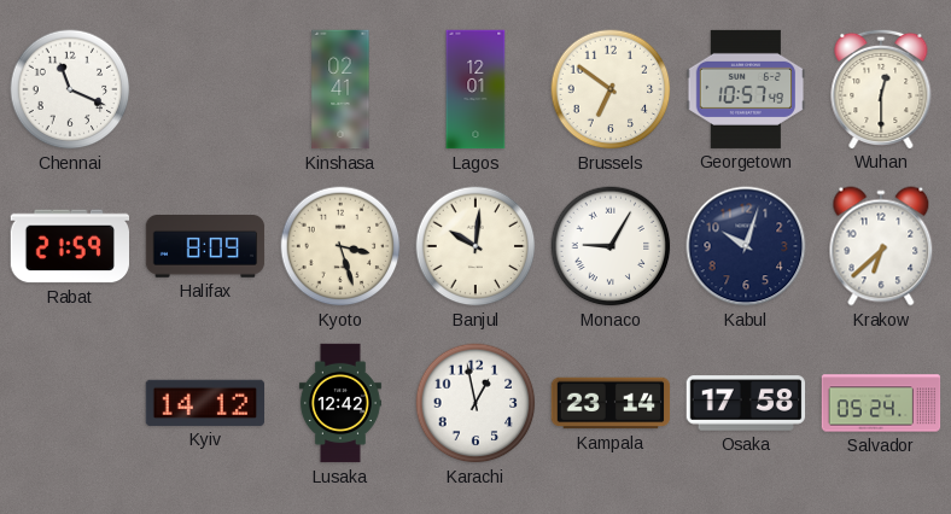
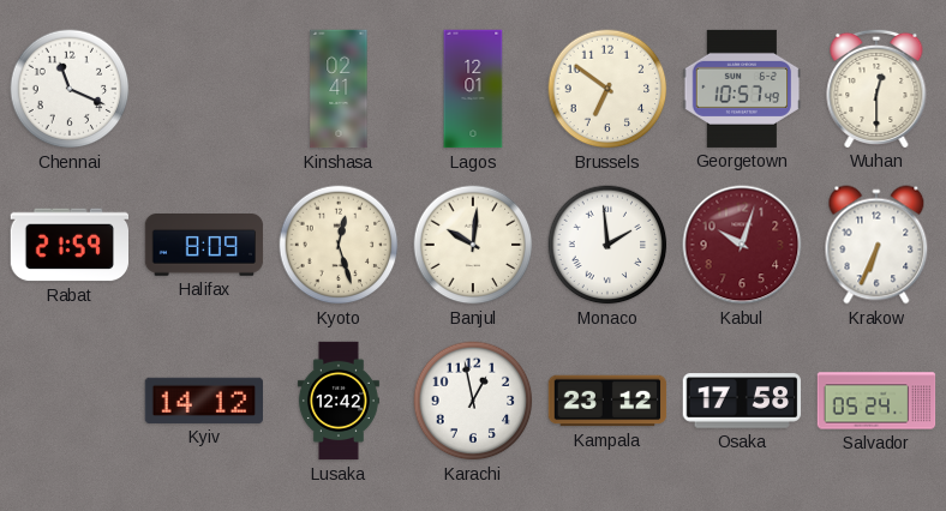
Kyoto: 3:27 -> 12:27
Monaco: 9:05 -> 1:59
Kabul dial: navy -> burgundy
Krakow: 6:38 -> 6:34
Kampala: 23:14 -> 23:12
